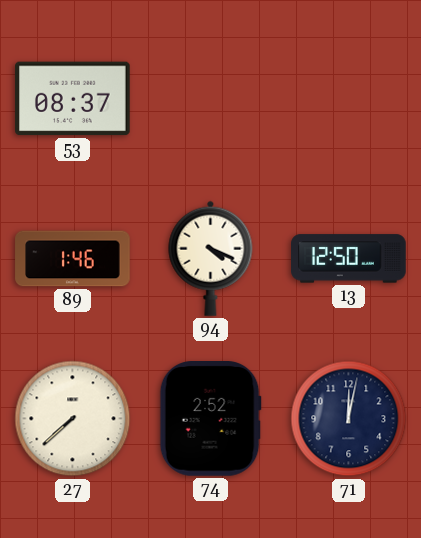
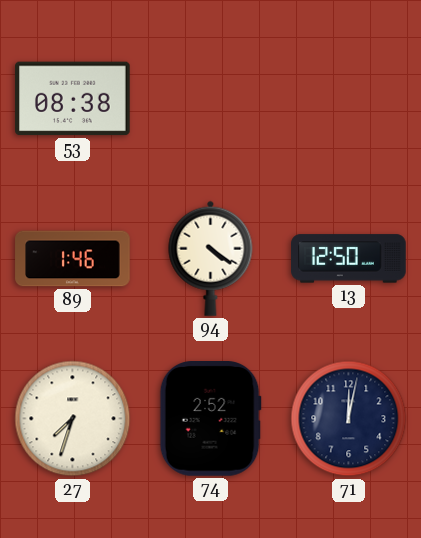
53: 08:37 -> 08:38
94: 4:19 -> 4:21
27: 7:38 -> 7:33
